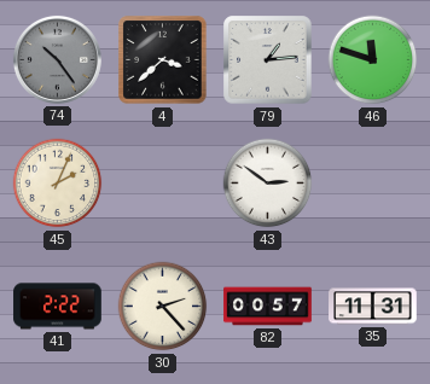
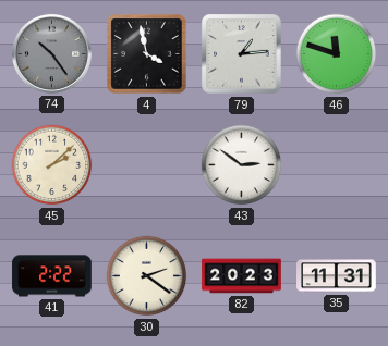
4: 3:38 -> 3:58
45: 2:04 -> 2:08
30: 2:23 -> 2:21
82: 00:57 -> 20:23
